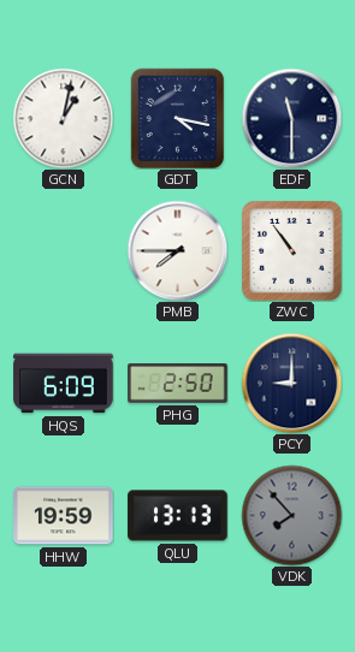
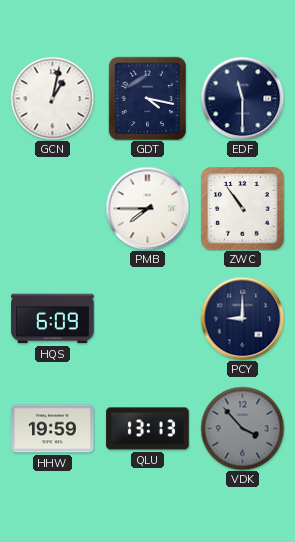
PHG: 2:50 -> none
VDK: 7:53 -> 3:53
